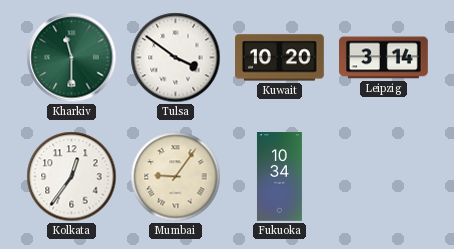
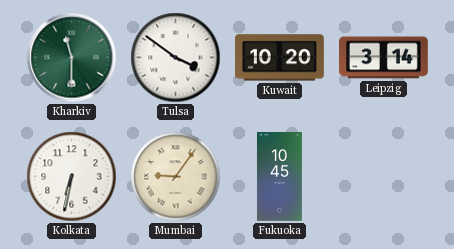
Kolkata: 12:36 -> 6:32
Fukuoka: 10:34 -> 10:45
